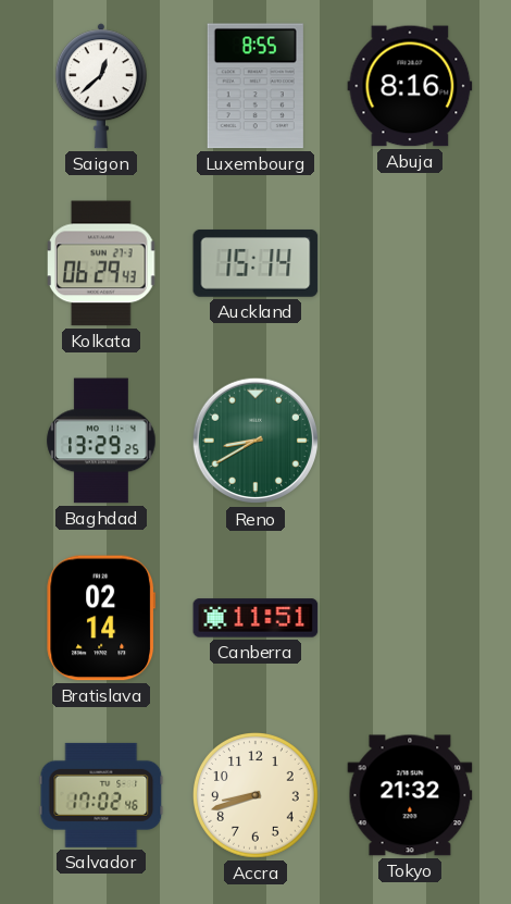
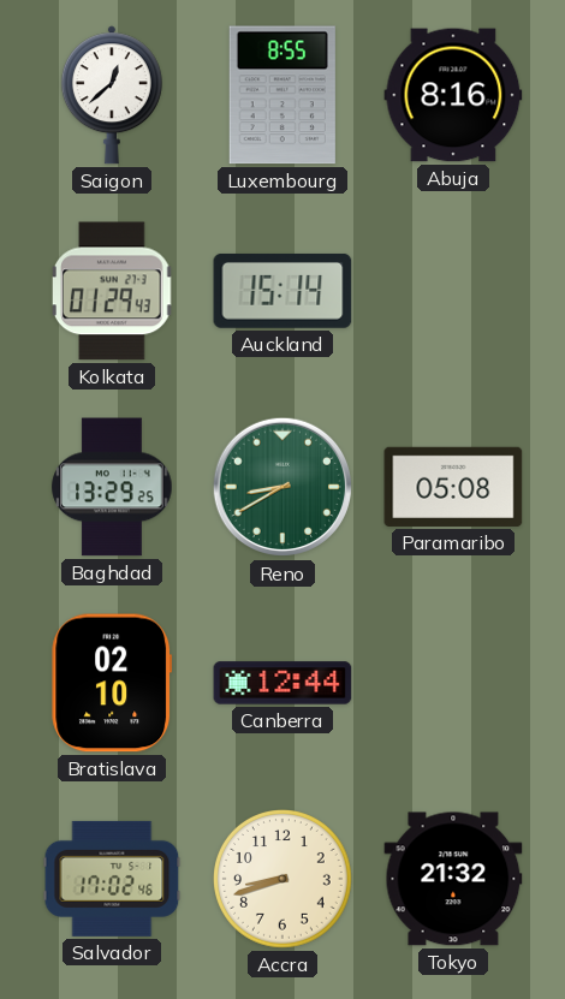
Kolkata: 06:29 -> 01:29
Paramaribo: none -> 05:08
Bratislava: 02:14 -> 02:10
Canberra: 11:51 -> 12:44
